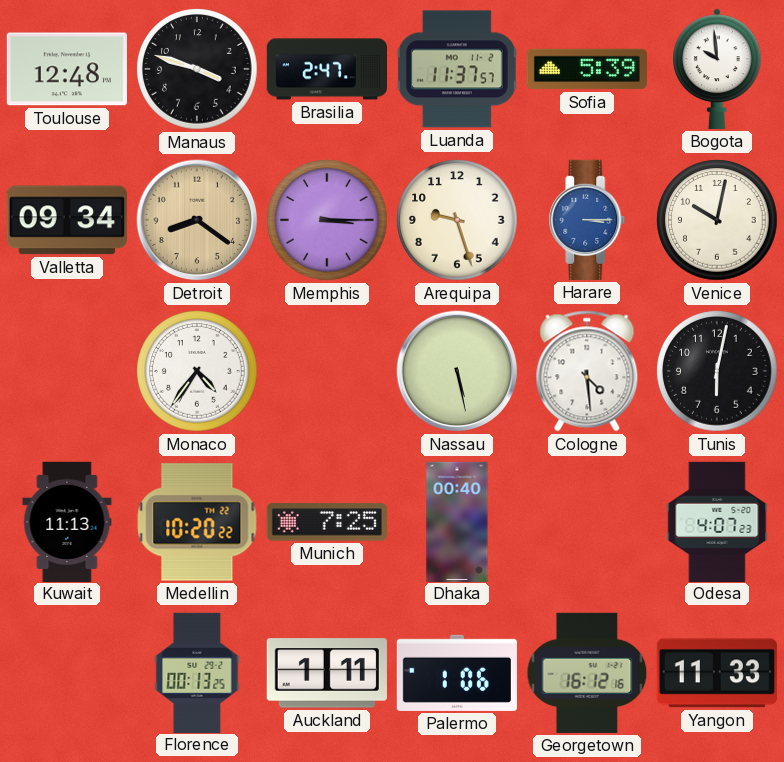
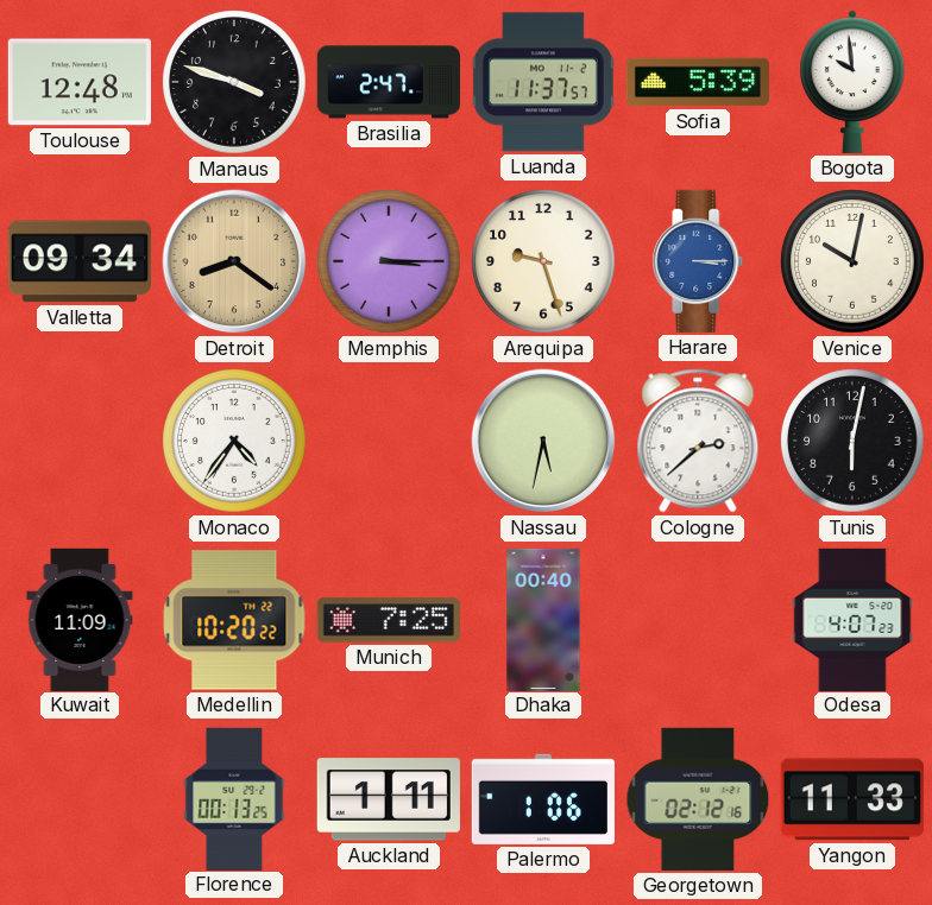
Nassau: 5:28 -> 5:32
Cologne: 4:29 -> 2:38
Kuwait: 11:13 -> 11:09
Georgetown: 16:12 -> 02:12
